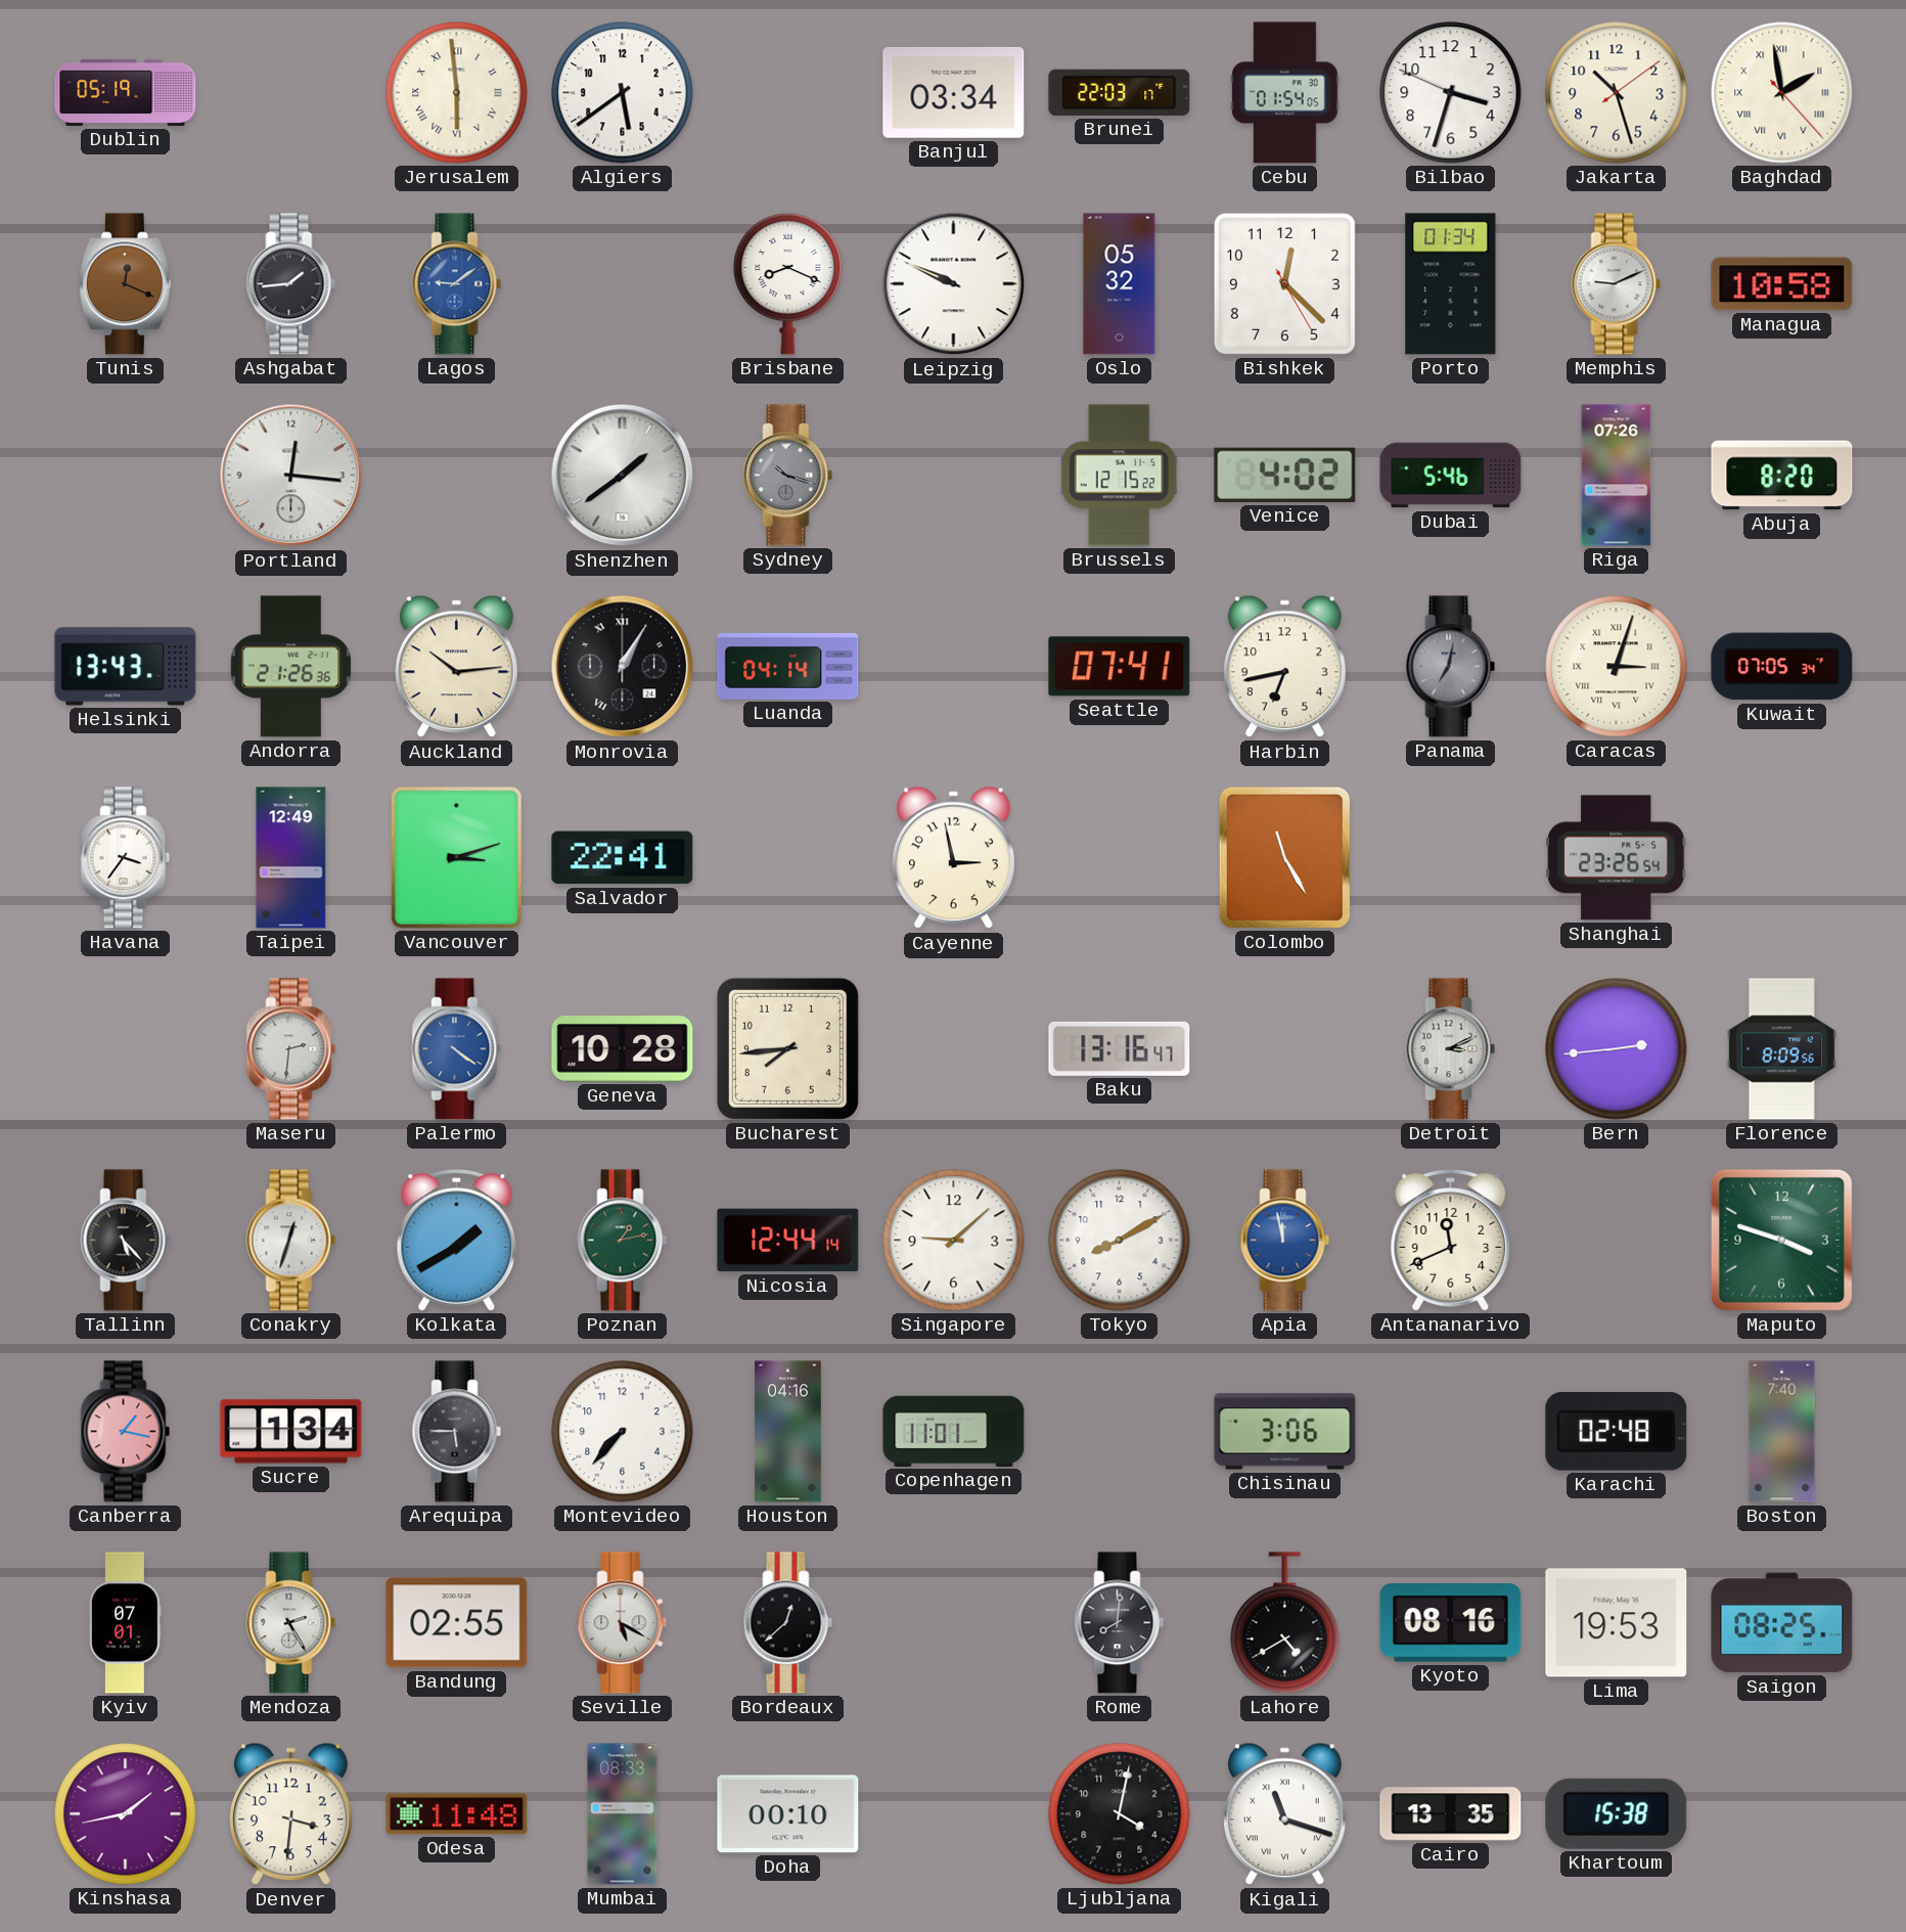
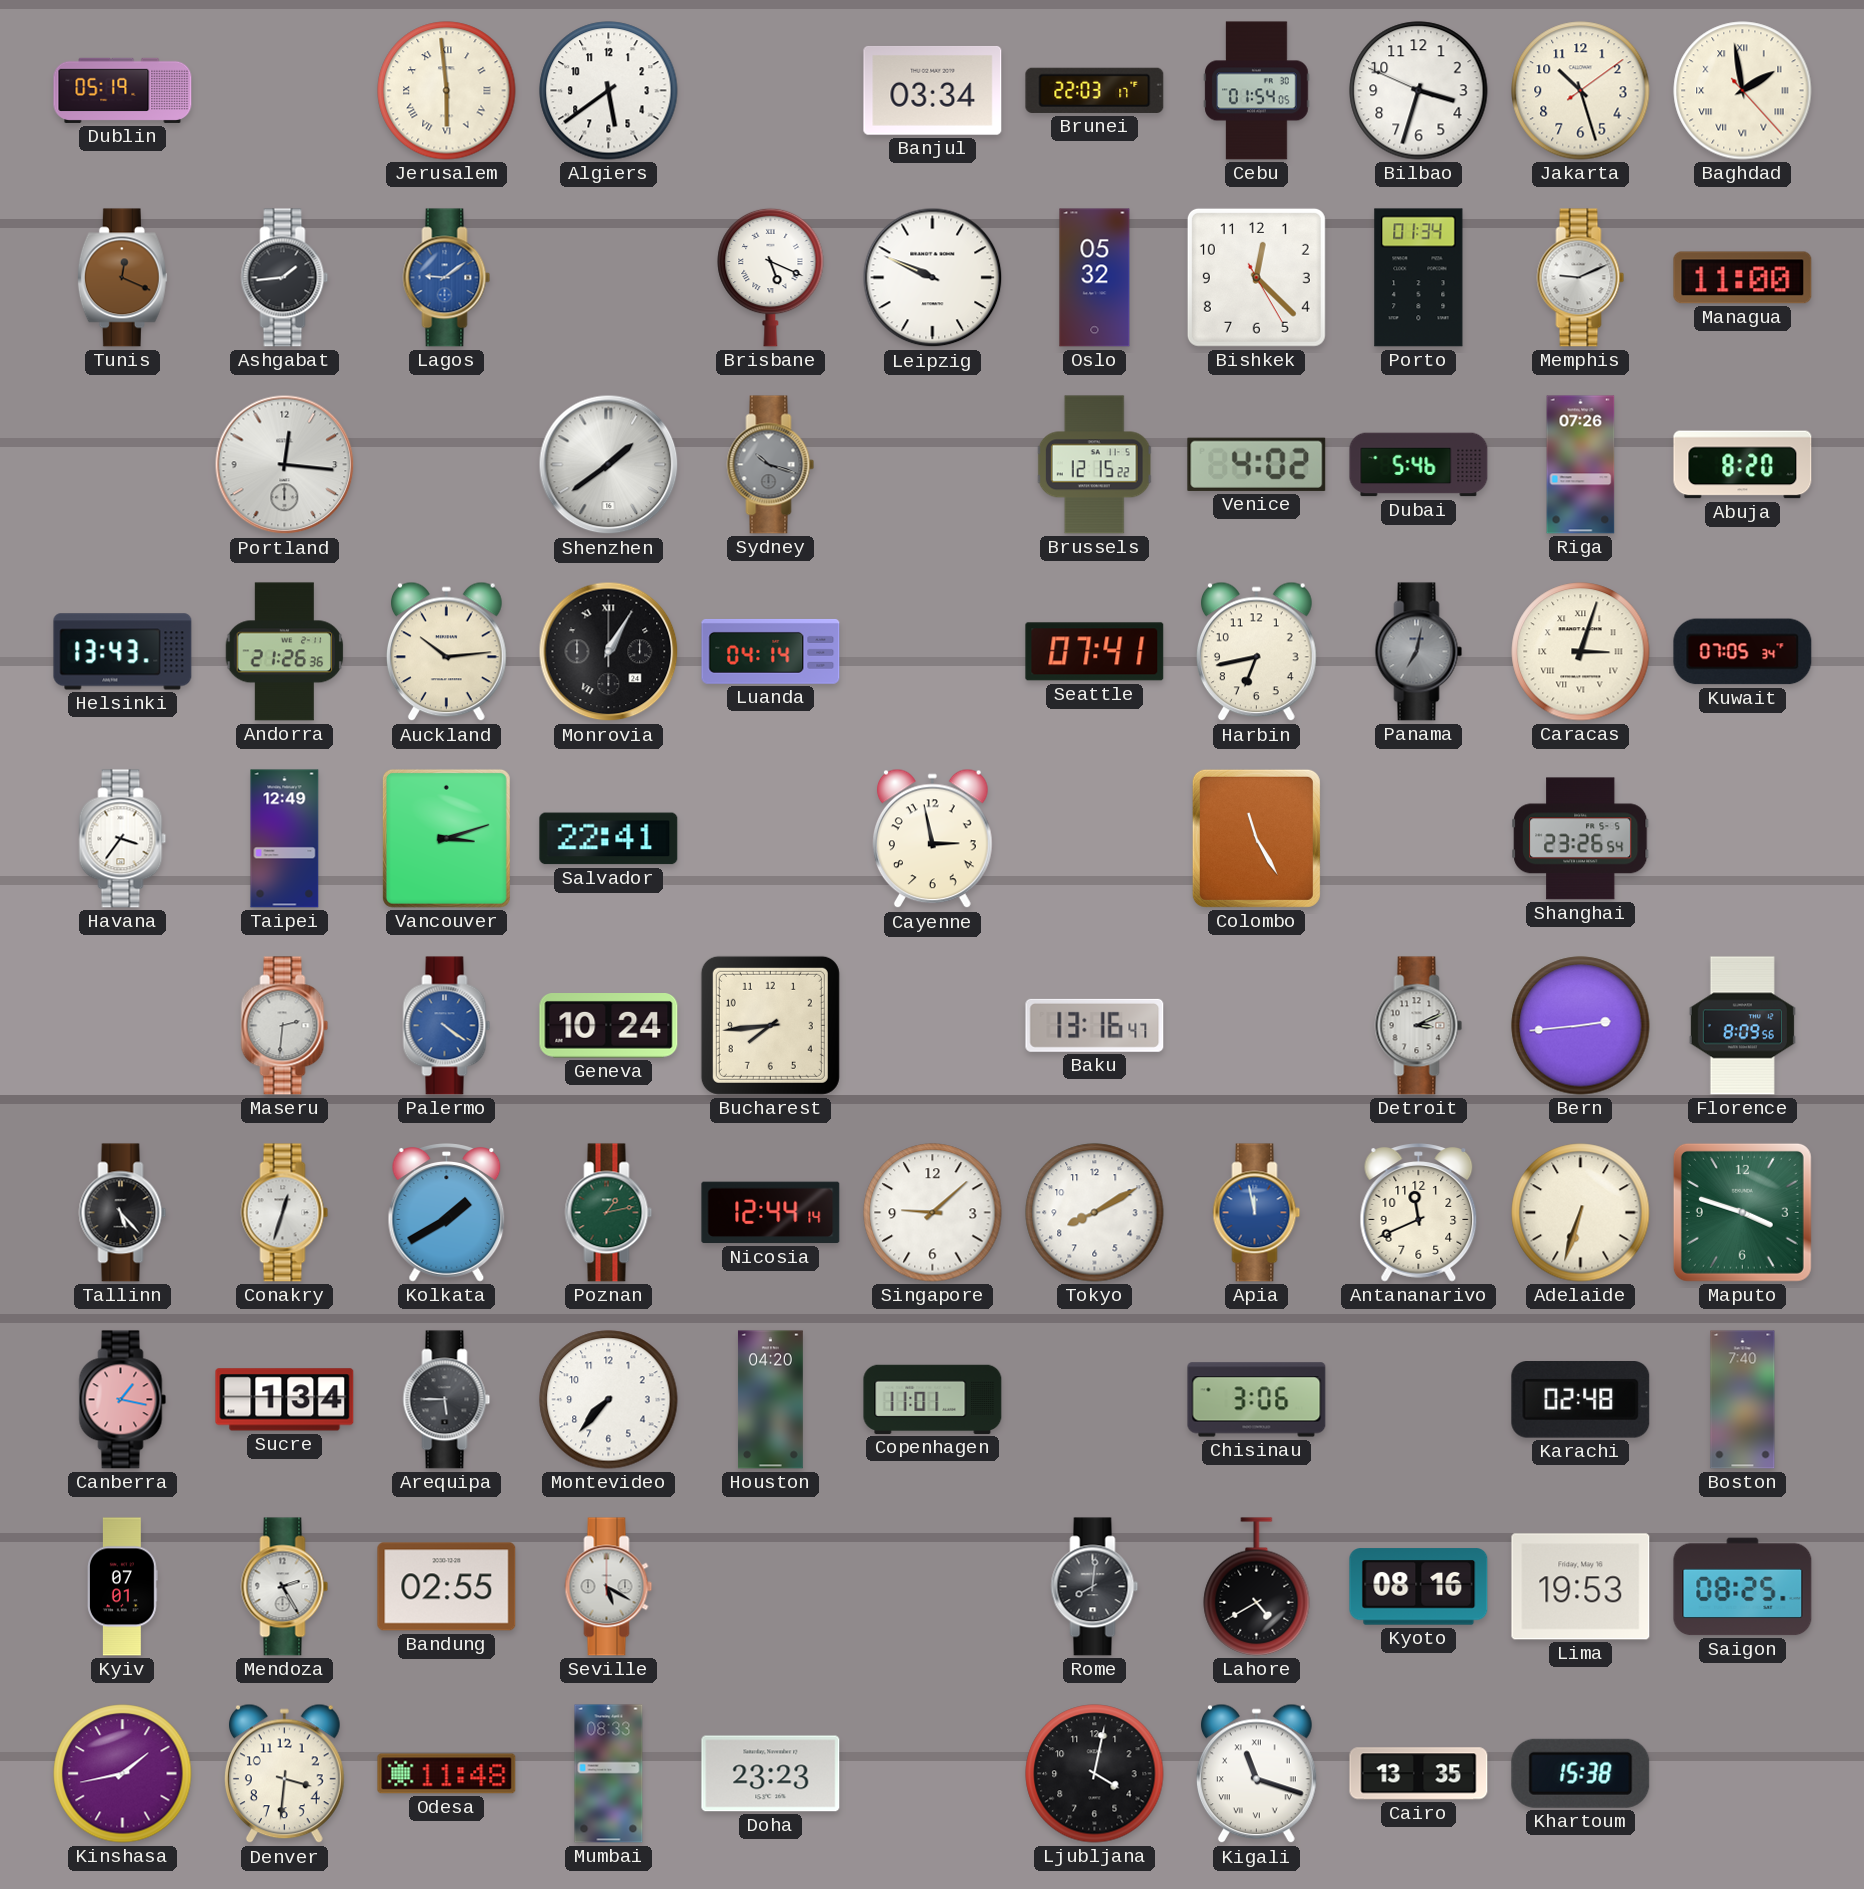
Brisbane: 8:19 -> 5:19
Managua: 10:58 -> 11:00
Geneva: 10:28 -> 10:24
Adelaide: none -> 6:33
Houston: 04:16 -> 04:20
Bordeaux: 12:38 -> none
Doha: 00:10 -> 23:23
